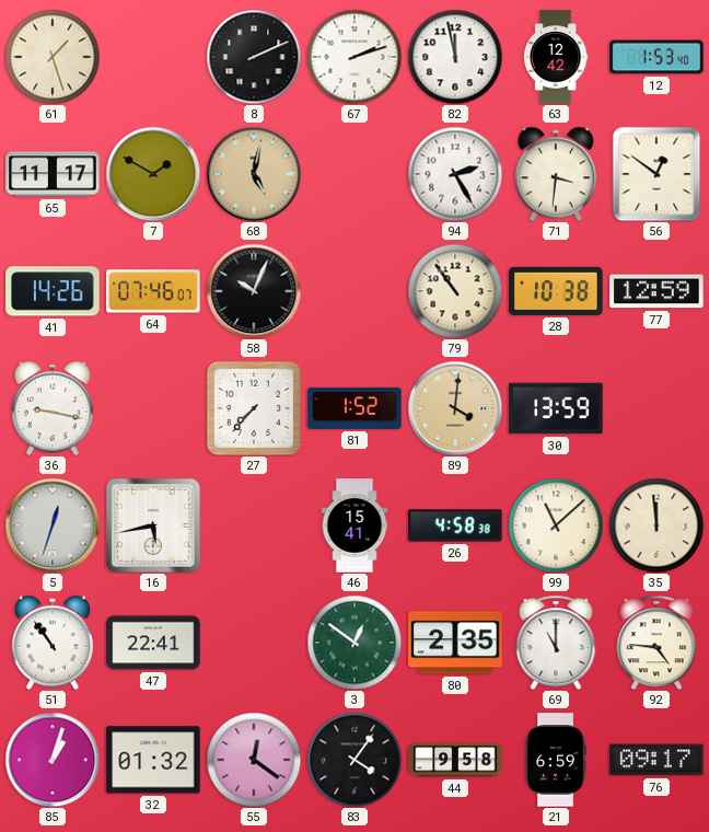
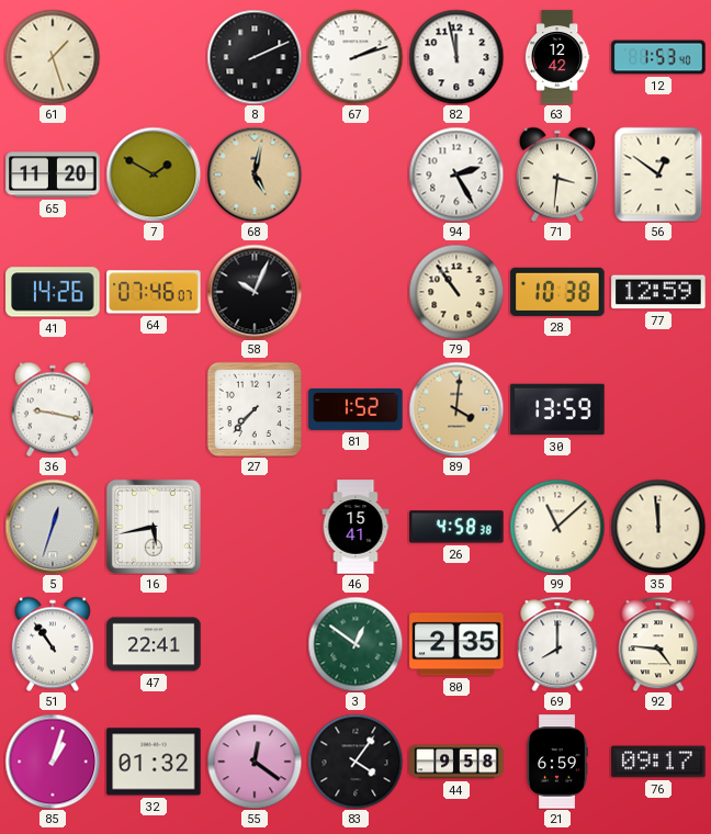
65: 11:17 -> 11:20
69: 11:00 -> 8:00
